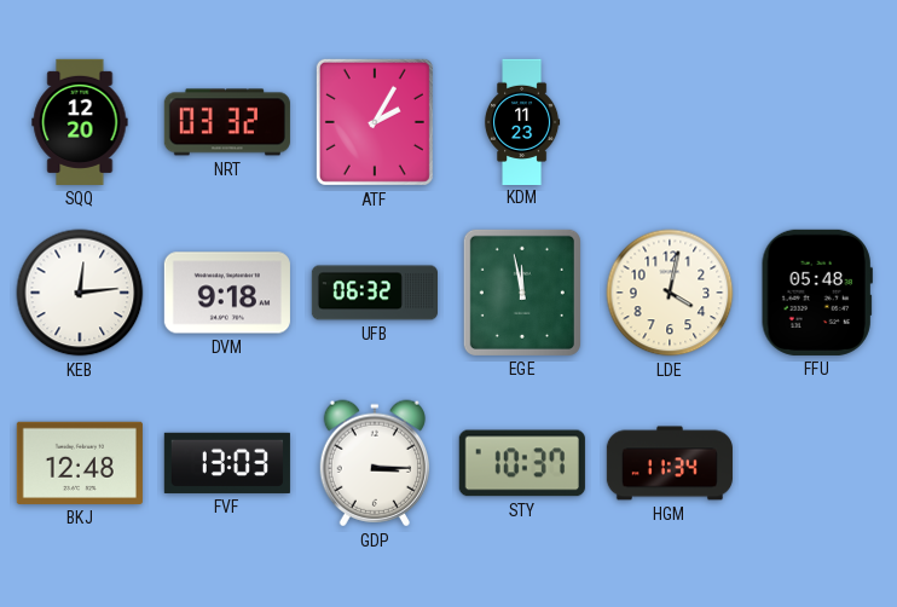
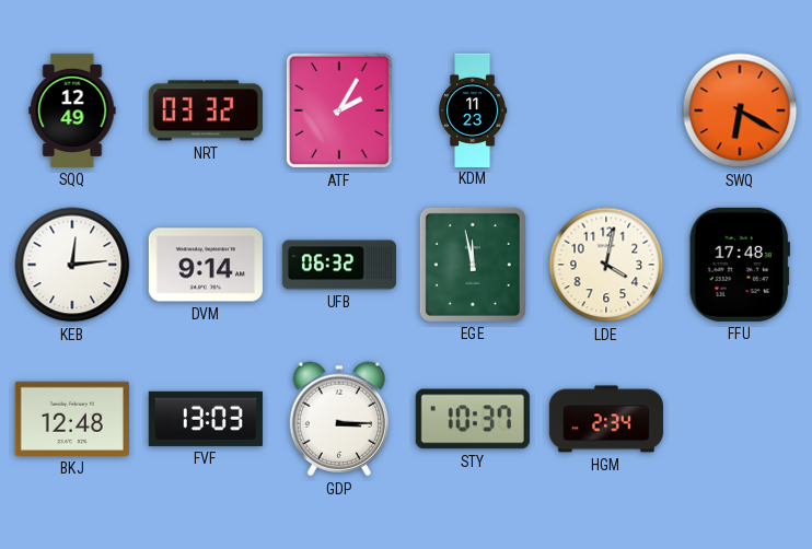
SQQ: 12:20 -> 12:49
SWQ: none -> 6:20
DVM: 9:18 -> 9:14
FFU: 05:48 -> 17:48
HGM: 11:34 -> 2:34
